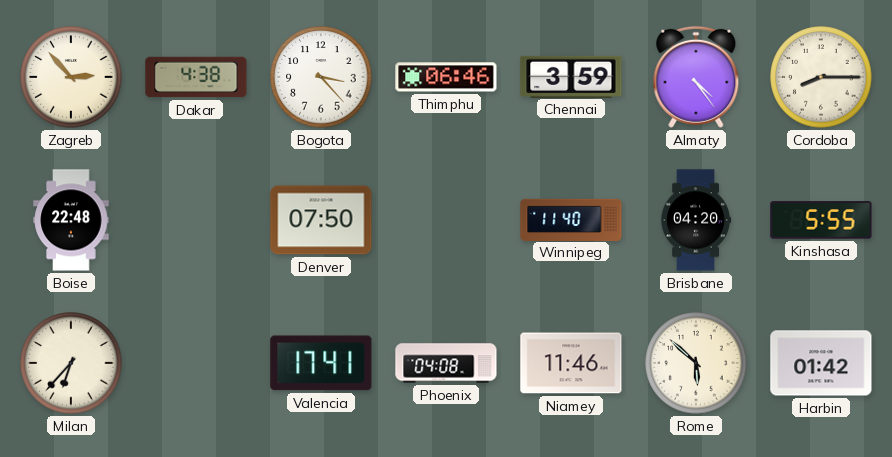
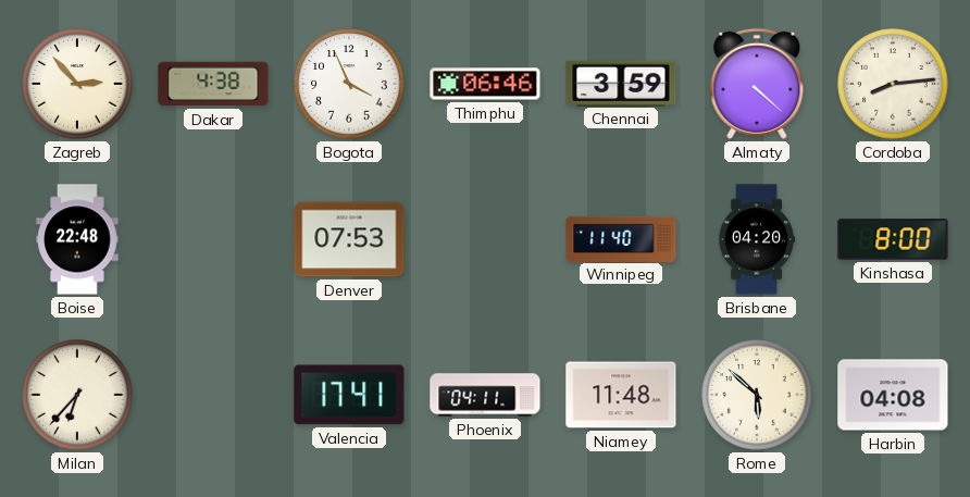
Bogota: 3:23 -> 3:56
Almaty: 4:24 -> 4:22
Cordoba: 8:15 -> 8:14
Denver: 07:50 -> 07:53
Kinshasa: 5:55 -> 8:00
Phoenix: 04:08 -> 04:11
Niamey: 11:46 -> 11:48
Harbin: 01:42 -> 04:08
